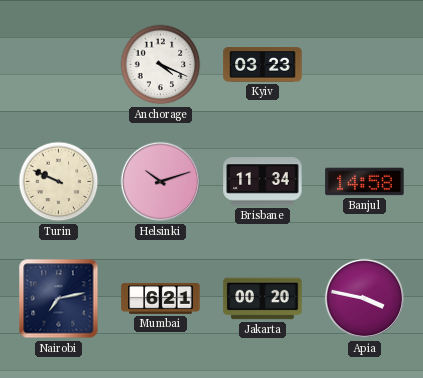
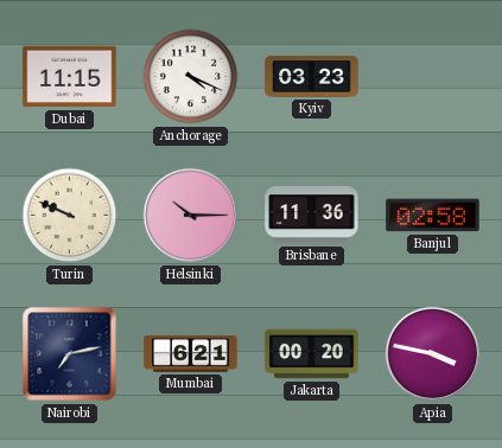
Dubai: none -> 11:15
Helsinki: 10:12 -> 10:15
Brisbane: 11:34 -> 11:36
Banjul: 14:58 -> 02:58
